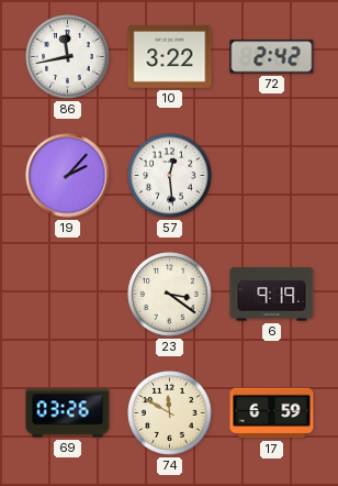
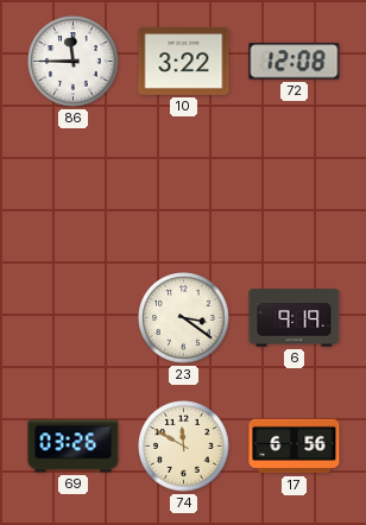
86: 11:43 -> 11:45
72: 2:42 -> 12:08
19: 2:07 -> none
57: 12:29 -> none
17: 6:59 -> 6:56
